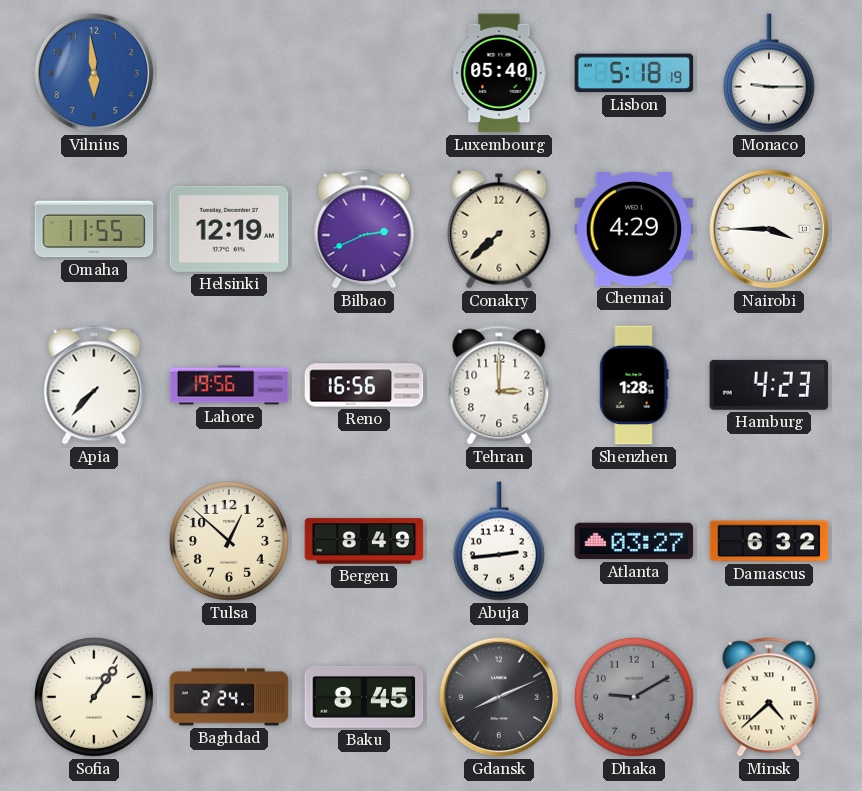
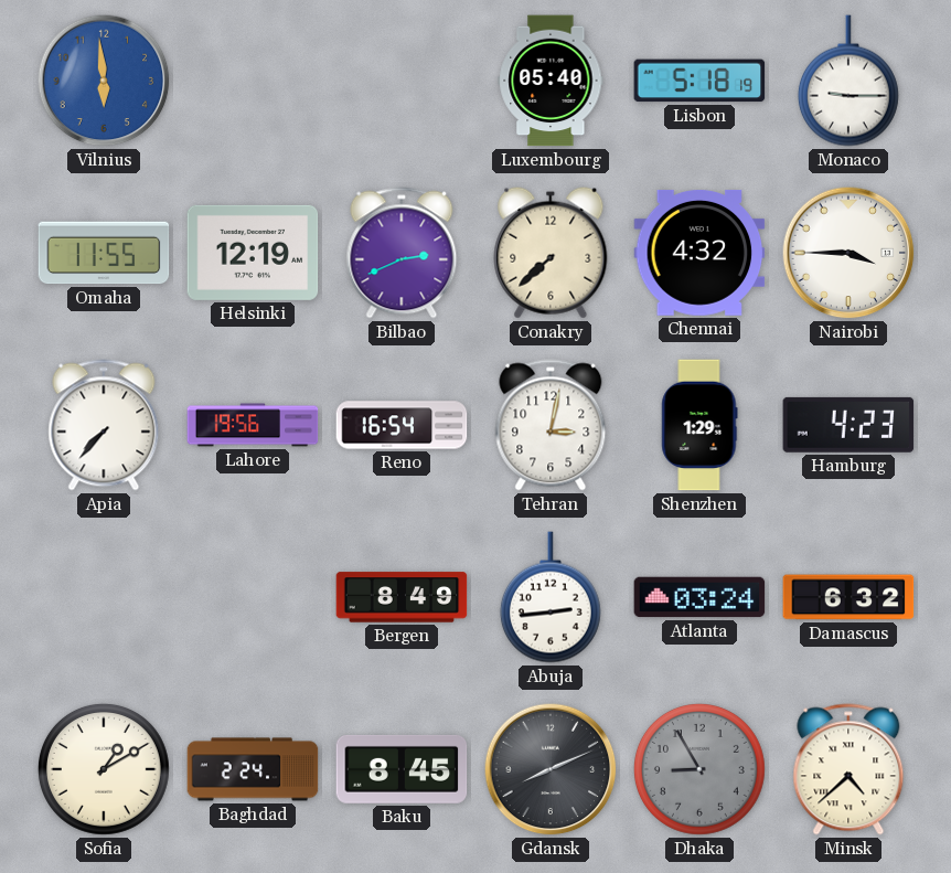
Chennai: 4:29 -> 4:32
Reno: 16:56 -> 16:54
Tehran: 3:00 -> 3:02
Shenzhen: 1:28 -> 1:29
Tulsa: 12:52 -> none
Atlanta: 03:27 -> 03:24
Sofia: 1:06 -> 1:10
Dhaka: 9:10 -> 8:55
